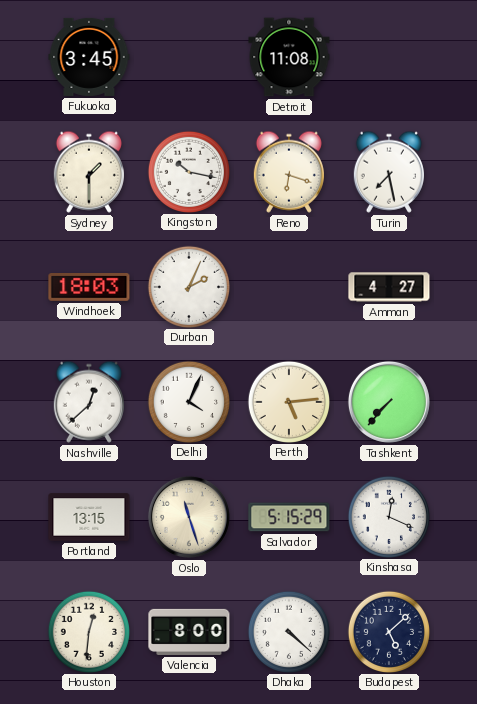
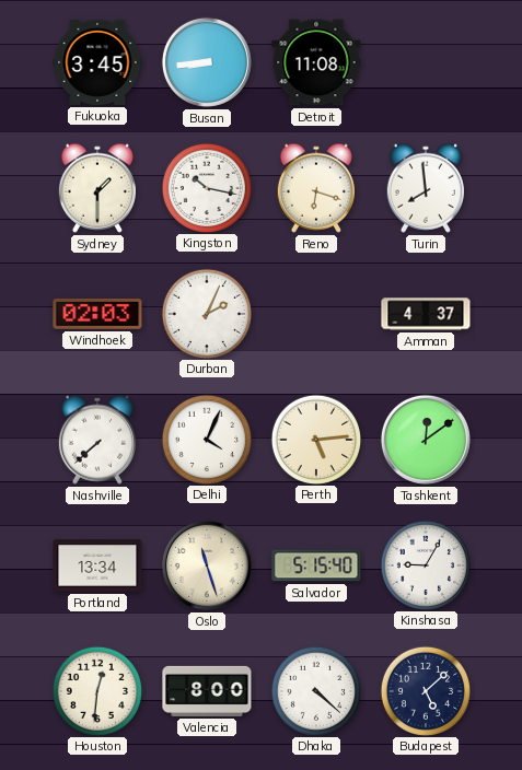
Busan: none -> 8:44
Turin: 7:28 -> 7:59
Windhoek: 18:03 -> 02:03
Amman: 4:27 -> 4:37
Nashville: 12:38 -> 7:38
Tashkent: 7:37 -> 12:09
Portland: 13:15 -> 13:34
Salvador: 5:15:29 -> 5:15:40
Kinshasa: 12:19 -> 9:05
